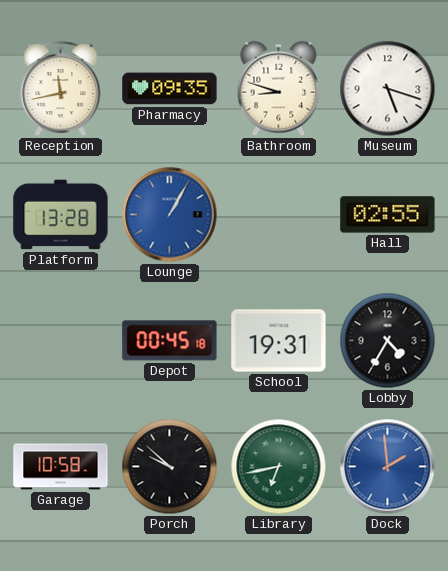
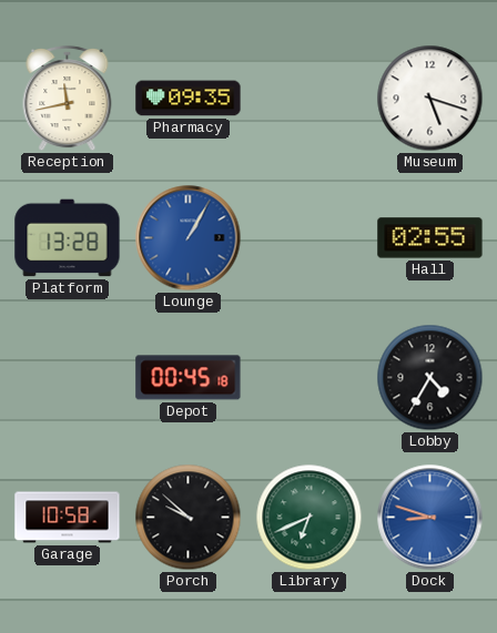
Bathroom: 8:48 -> none
School: 19:31 -> none
Library: 6:43 -> 6:41
Dock: 1:59 -> 8:48
